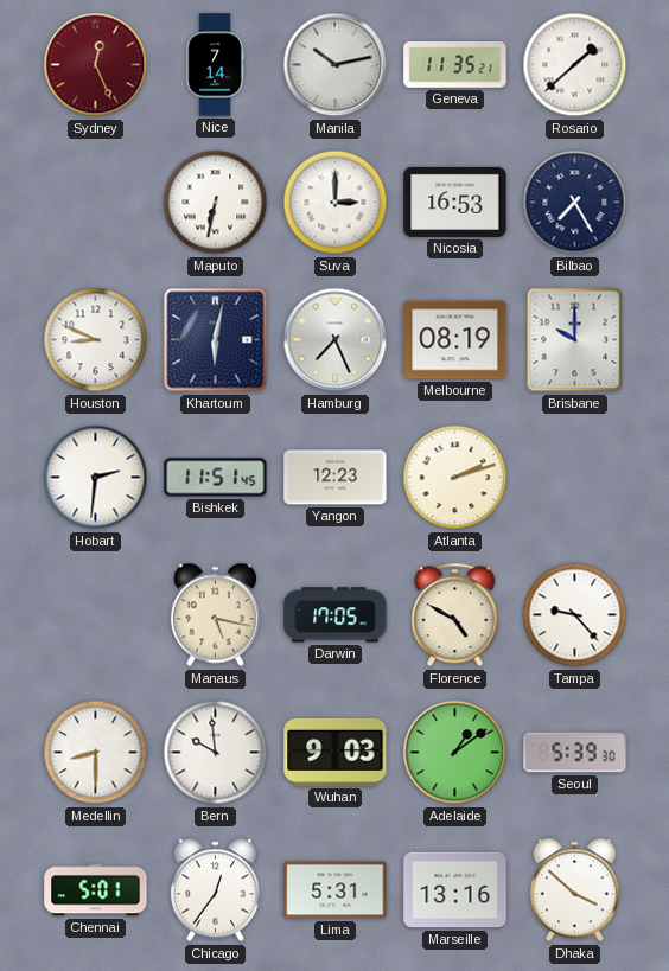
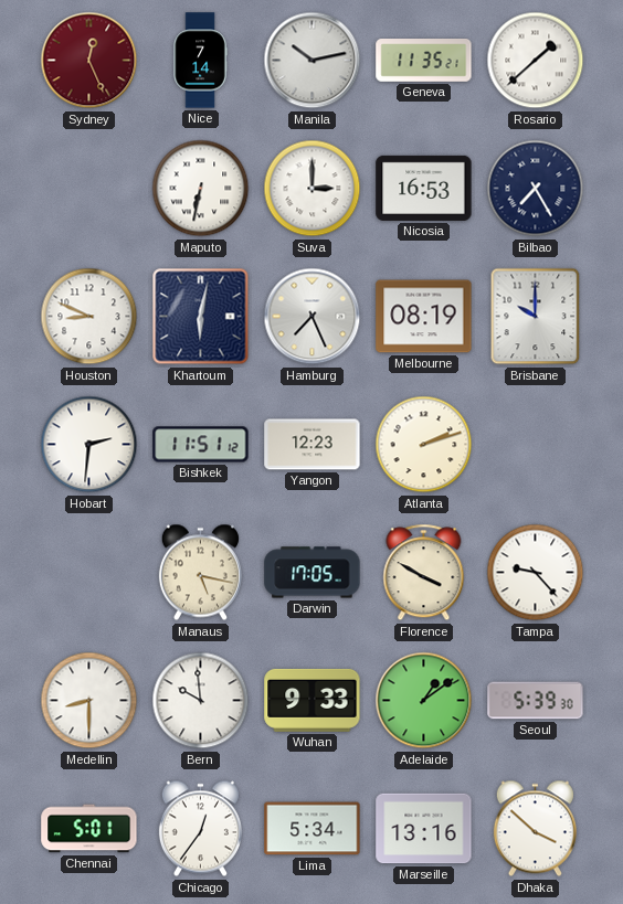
Bishkek: 11:51:45 -> 11:51:12
Florence: 4:50 -> 3:50
Wuhan: 9:03 -> 9:33
Lima: 5:31 -> 5:34
